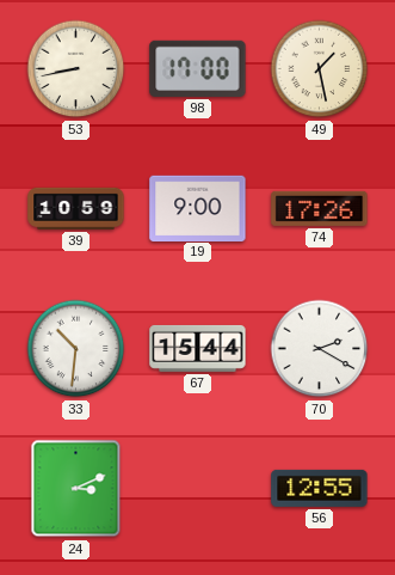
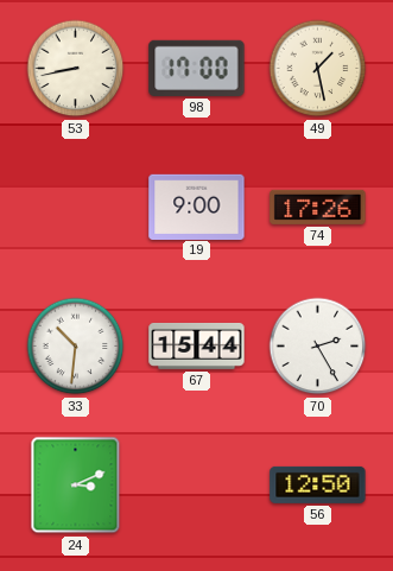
39: 10:59 -> none
70: 2:20 -> 2:25
56: 12:55 -> 12:50
